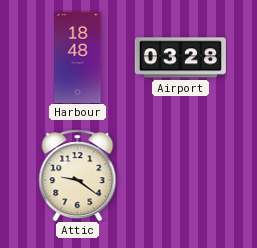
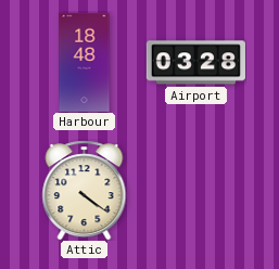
Attic: 9:21 -> 4:21
